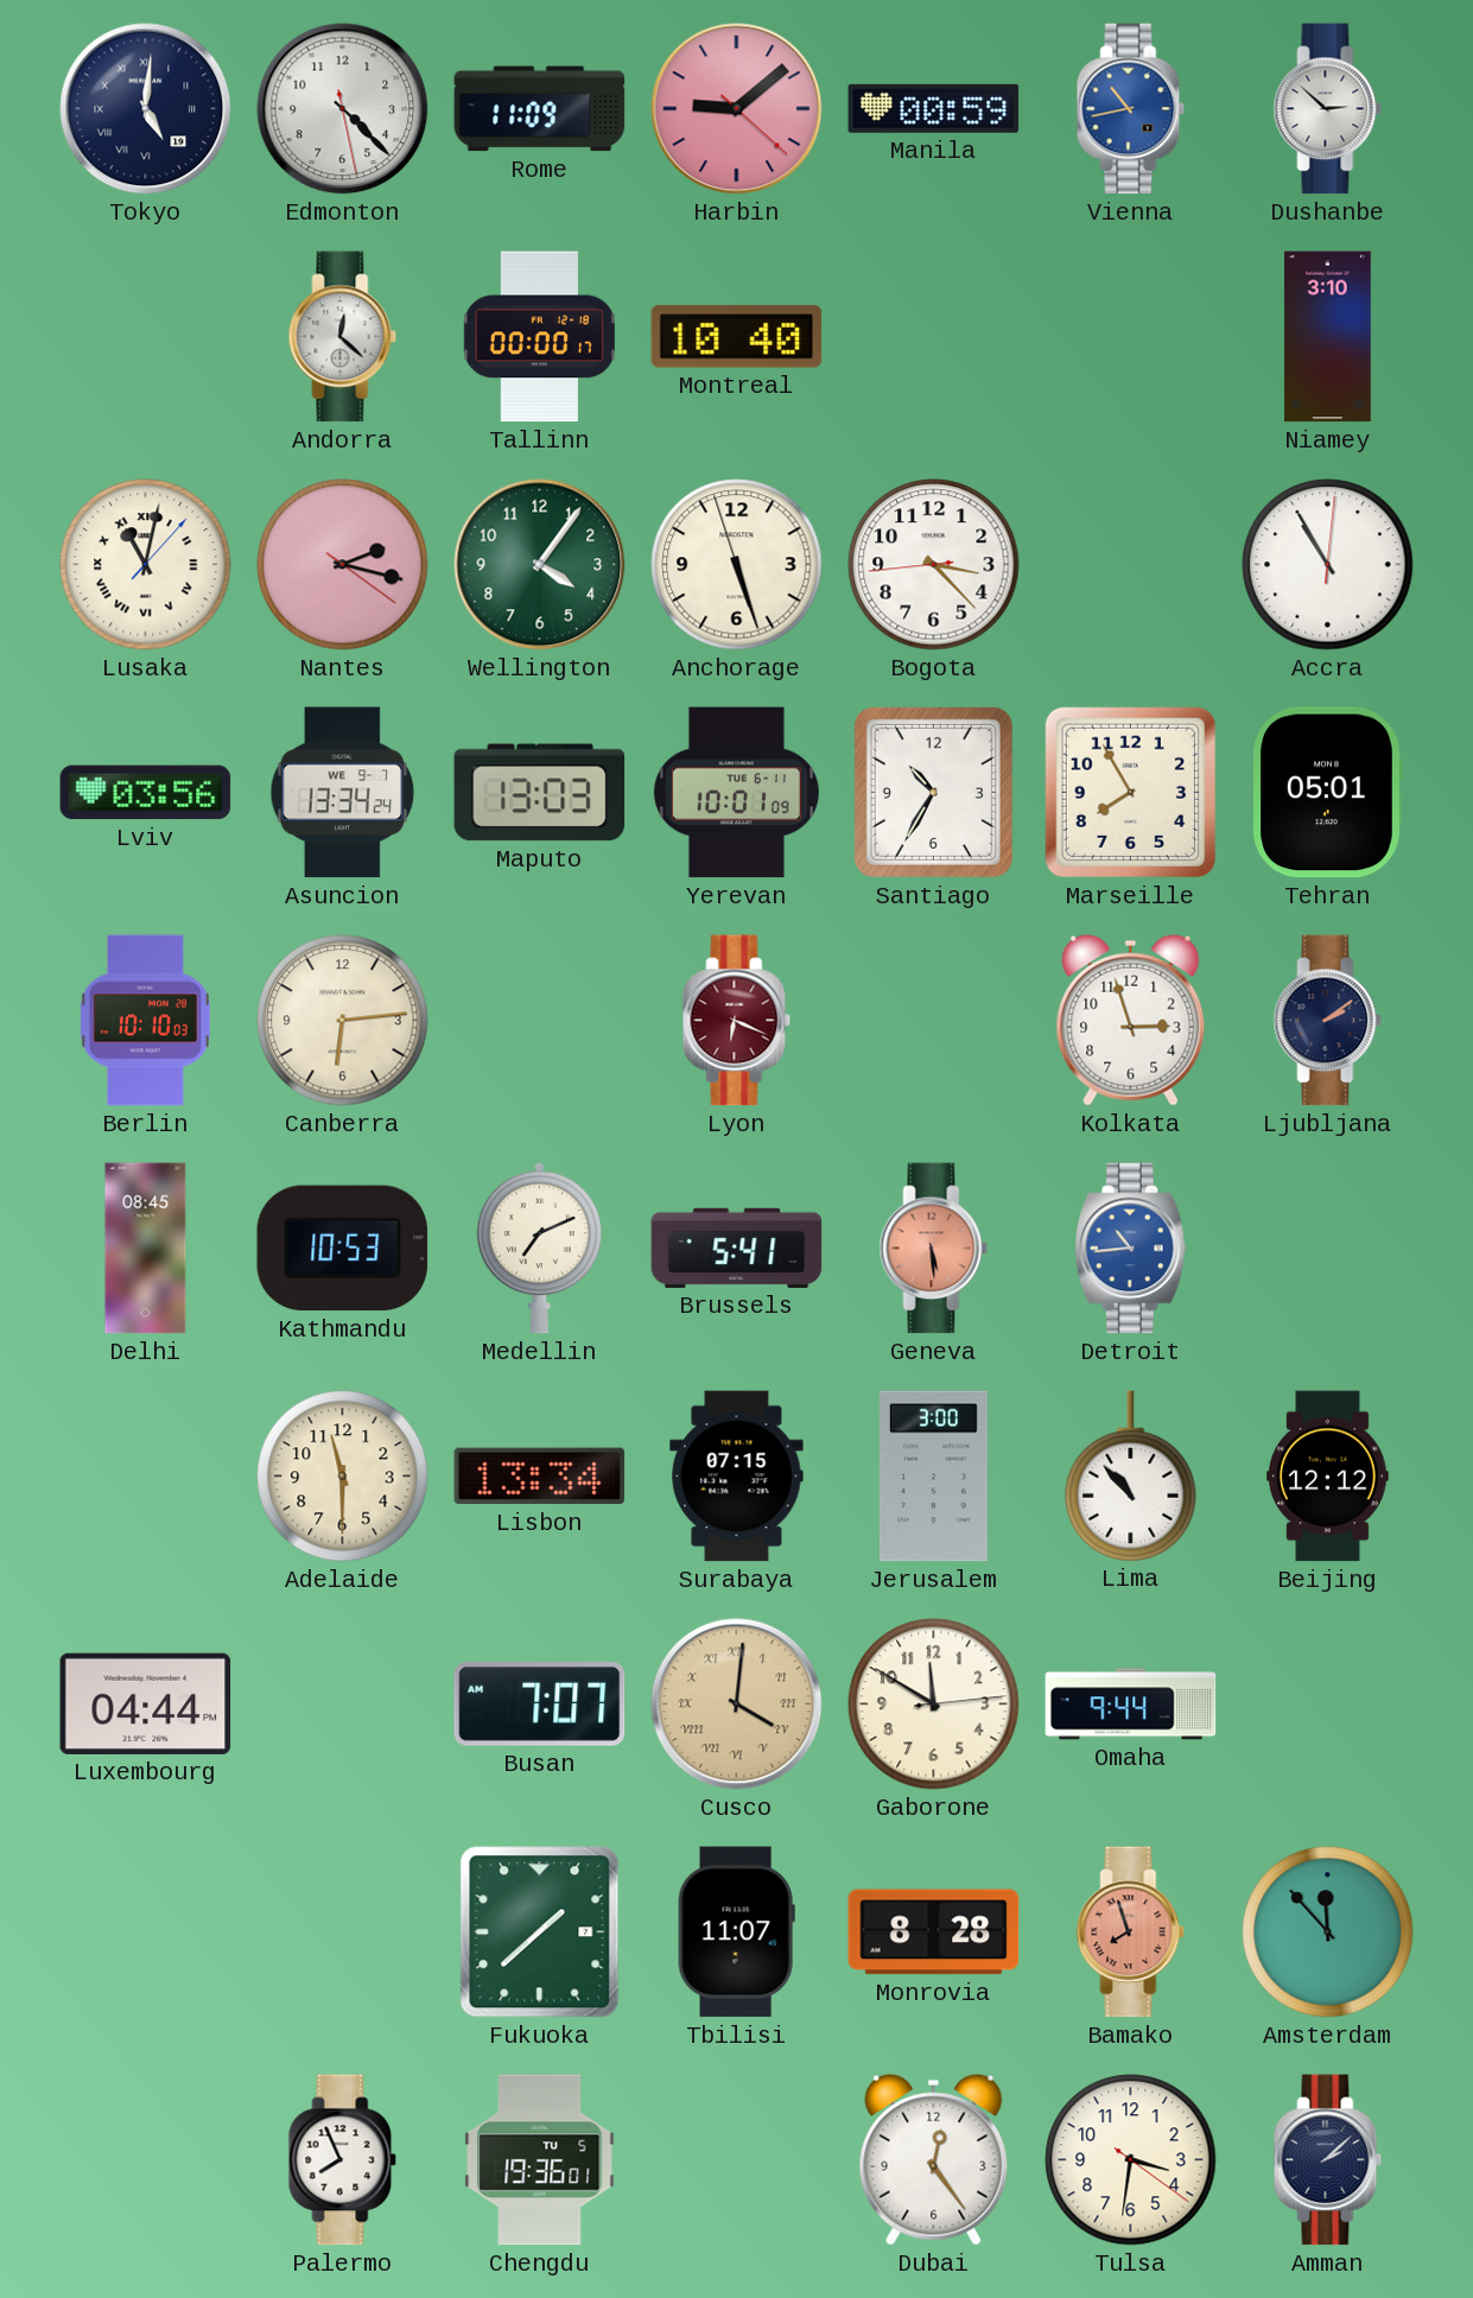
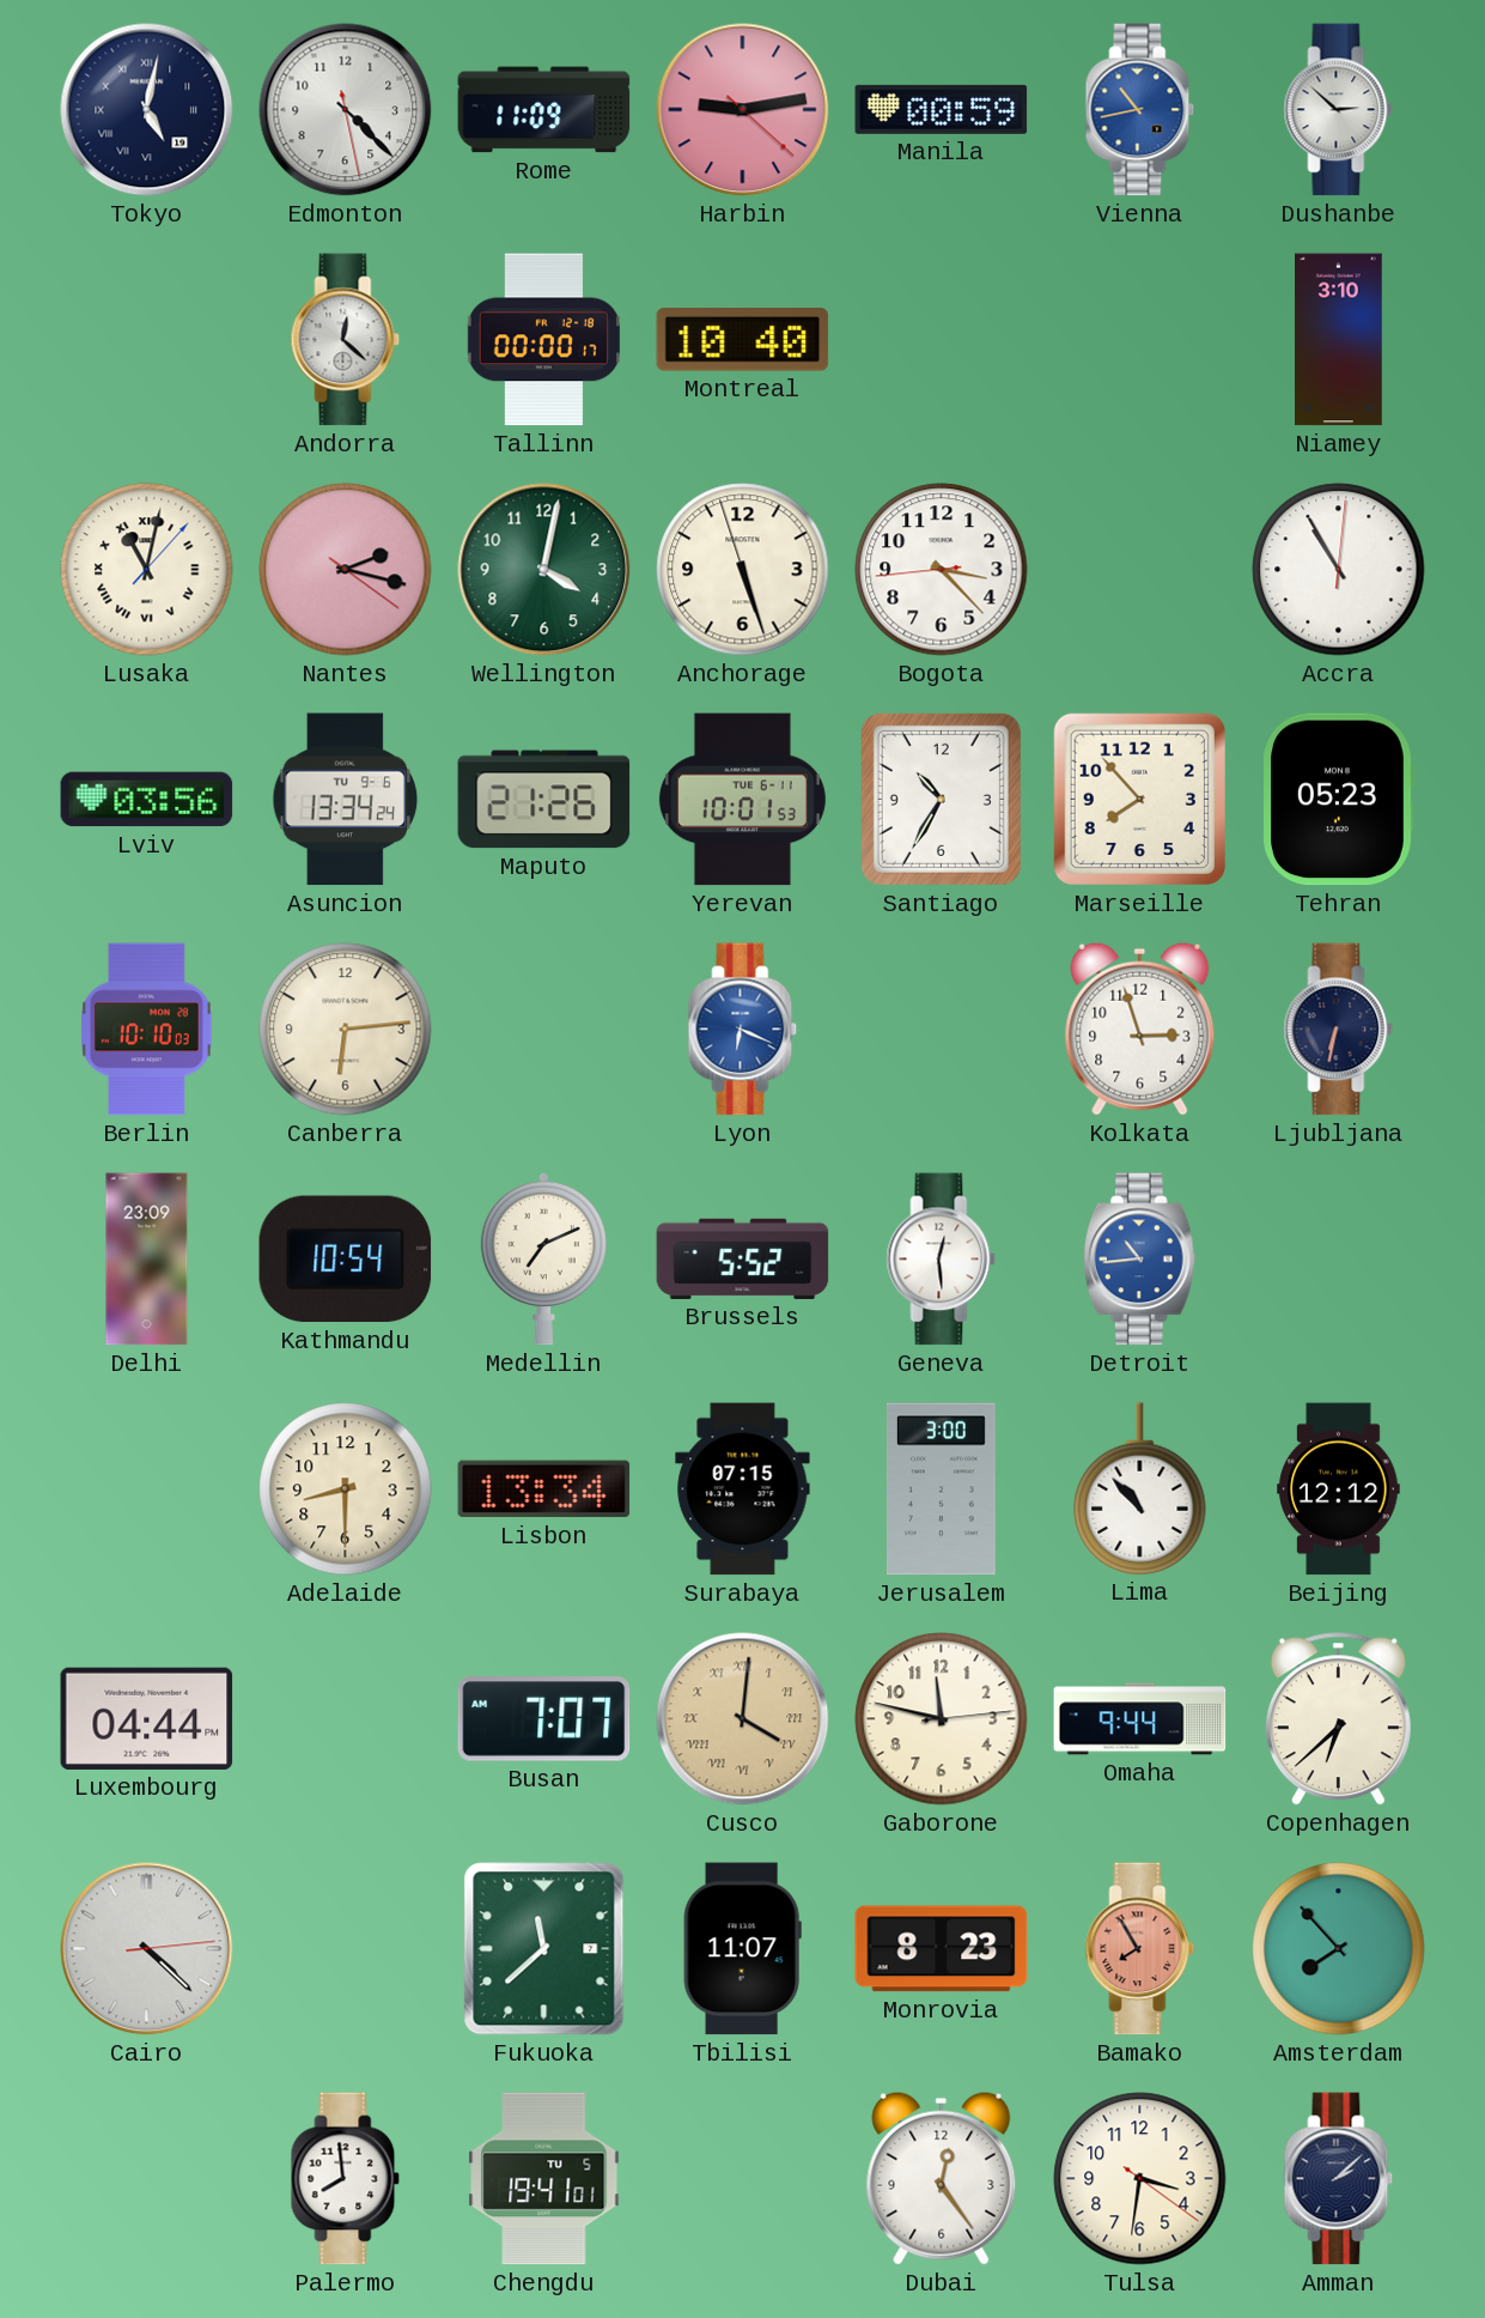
Tokyo: 5:01 -> 5:02
Harbin: 9:08 -> 9:13
Wellington: 4:06 -> 4:02
Asuncion date: WE 9-7 -> TU 9-6
Maputo: 13:03 -> 21:26
Yerevan: 10:01:09 -> 10:01:53
Marseille: 7:55 -> 7:53
Tehran: 05:01 -> 05:23
Lyon dial: burgundy -> blue
Ljubljana: 2:09 -> 6:32
Delhi: 08:45 -> 23:09
Kathmandu: 10:53 -> 10:54
Brussels: 5:41 -> 5:52
Geneva: 5:29 -> 12:29
Geneva dial: salmon -> white
Adelaide: 11:30 -> 8:30
Gaborone: 11:50 -> 11:47
Copenhagen: none -> 6:38
Cairo: none -> 4:22
Fukuoka: 1:38 -> 11:38
Monrovia: 8:28 -> 8:23
Bamako: 7:57 -> 7:55
Amsterdam: 11:53 -> 7:53
Palermo: 7:56 -> 7:59
Chengdu: 19:36 -> 19:41
